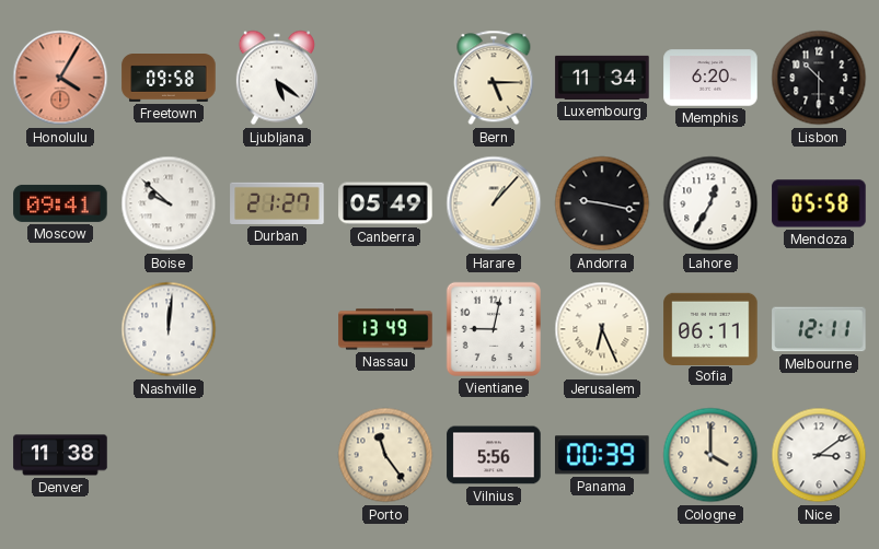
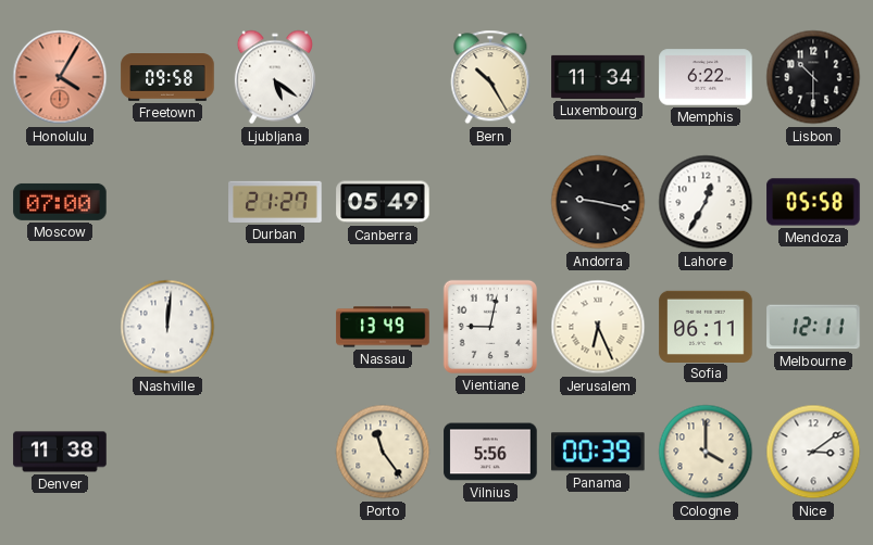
Bern: 5:15 -> 10:25
Memphis: 6:20 -> 6:22
Moscow: 09:41 -> 07:00
Boise: 9:52 -> none
Harare: 1:07 -> none
